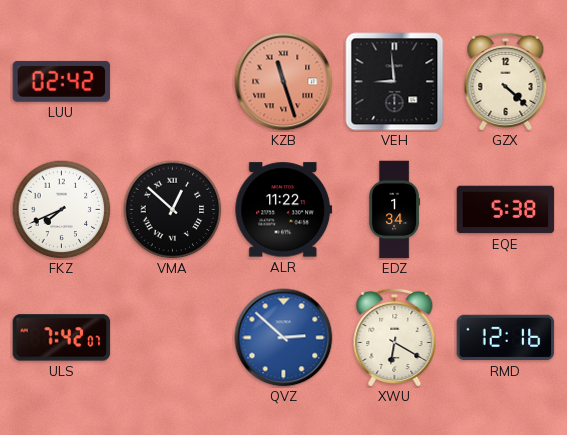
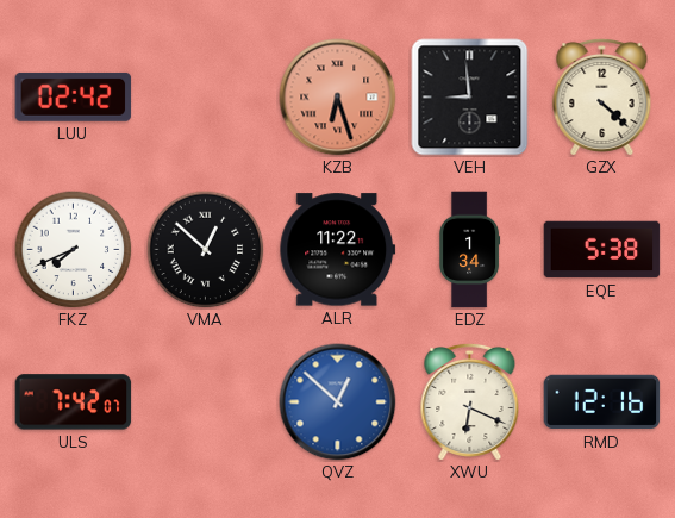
KZB: 11:27 -> 6:27
QVZ: 2:52 -> 12:52
XWU: 6:20 -> 6:19
